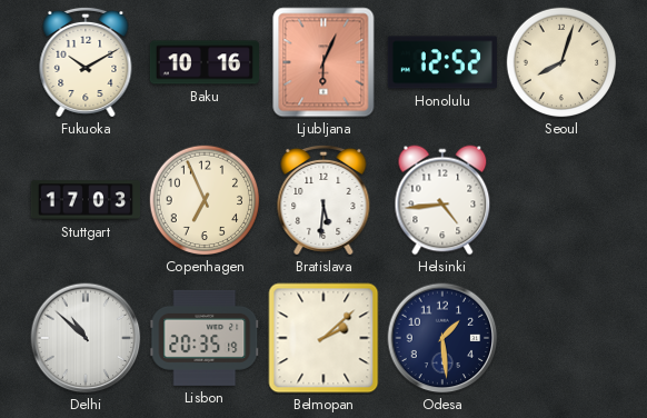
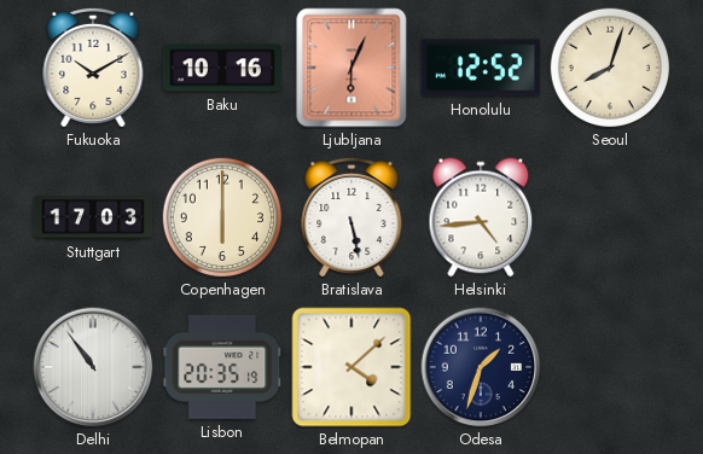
Copenhagen: 6:56 -> 6:00
Bratislava: 5:31 -> 5:28
Delhi: 10:52 -> 10:54
Belmopan: 2:08 -> 4:08
Odesa: 1:29 -> 1:33
